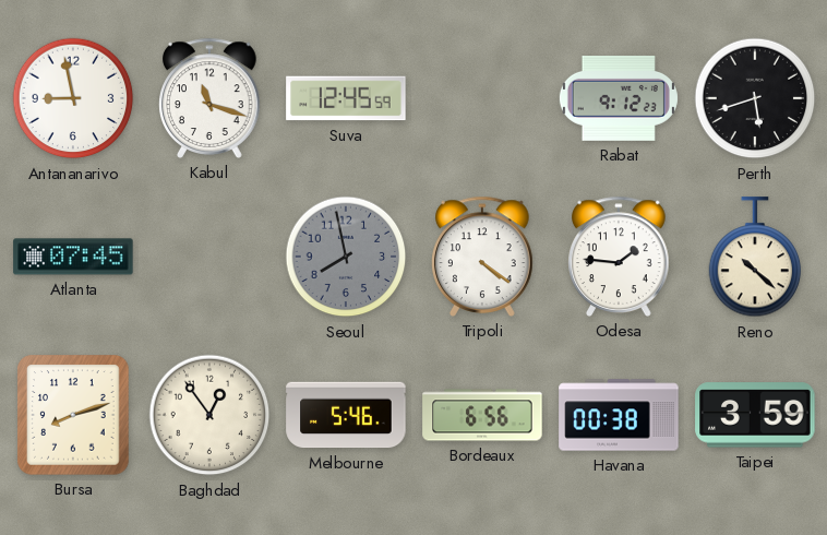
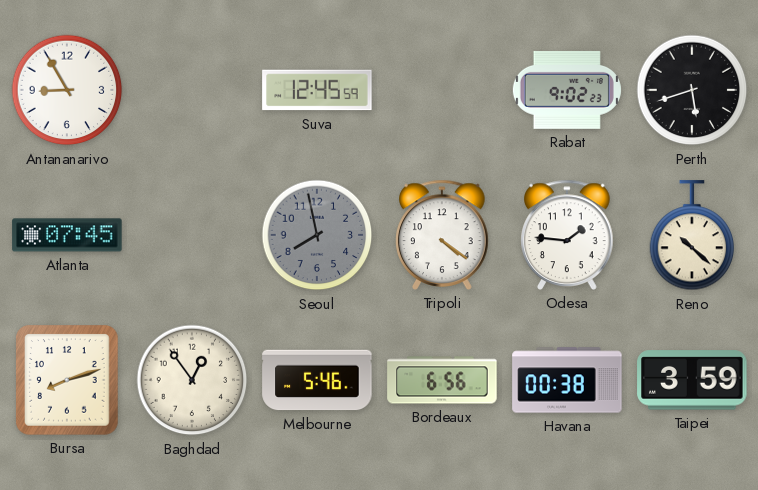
Antananarivo: 8:58 -> 8:55
Kabul: 11:18 -> none
Rabat: 9:12 -> 9:02
